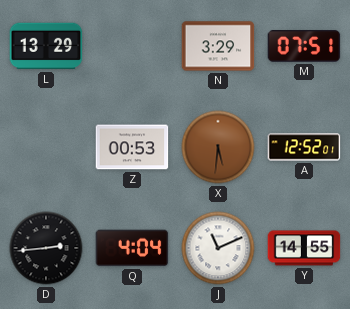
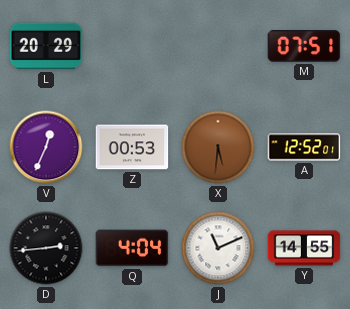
L: 13:29 -> 20:29
N: 3:29 -> none
V: none -> 12:34
